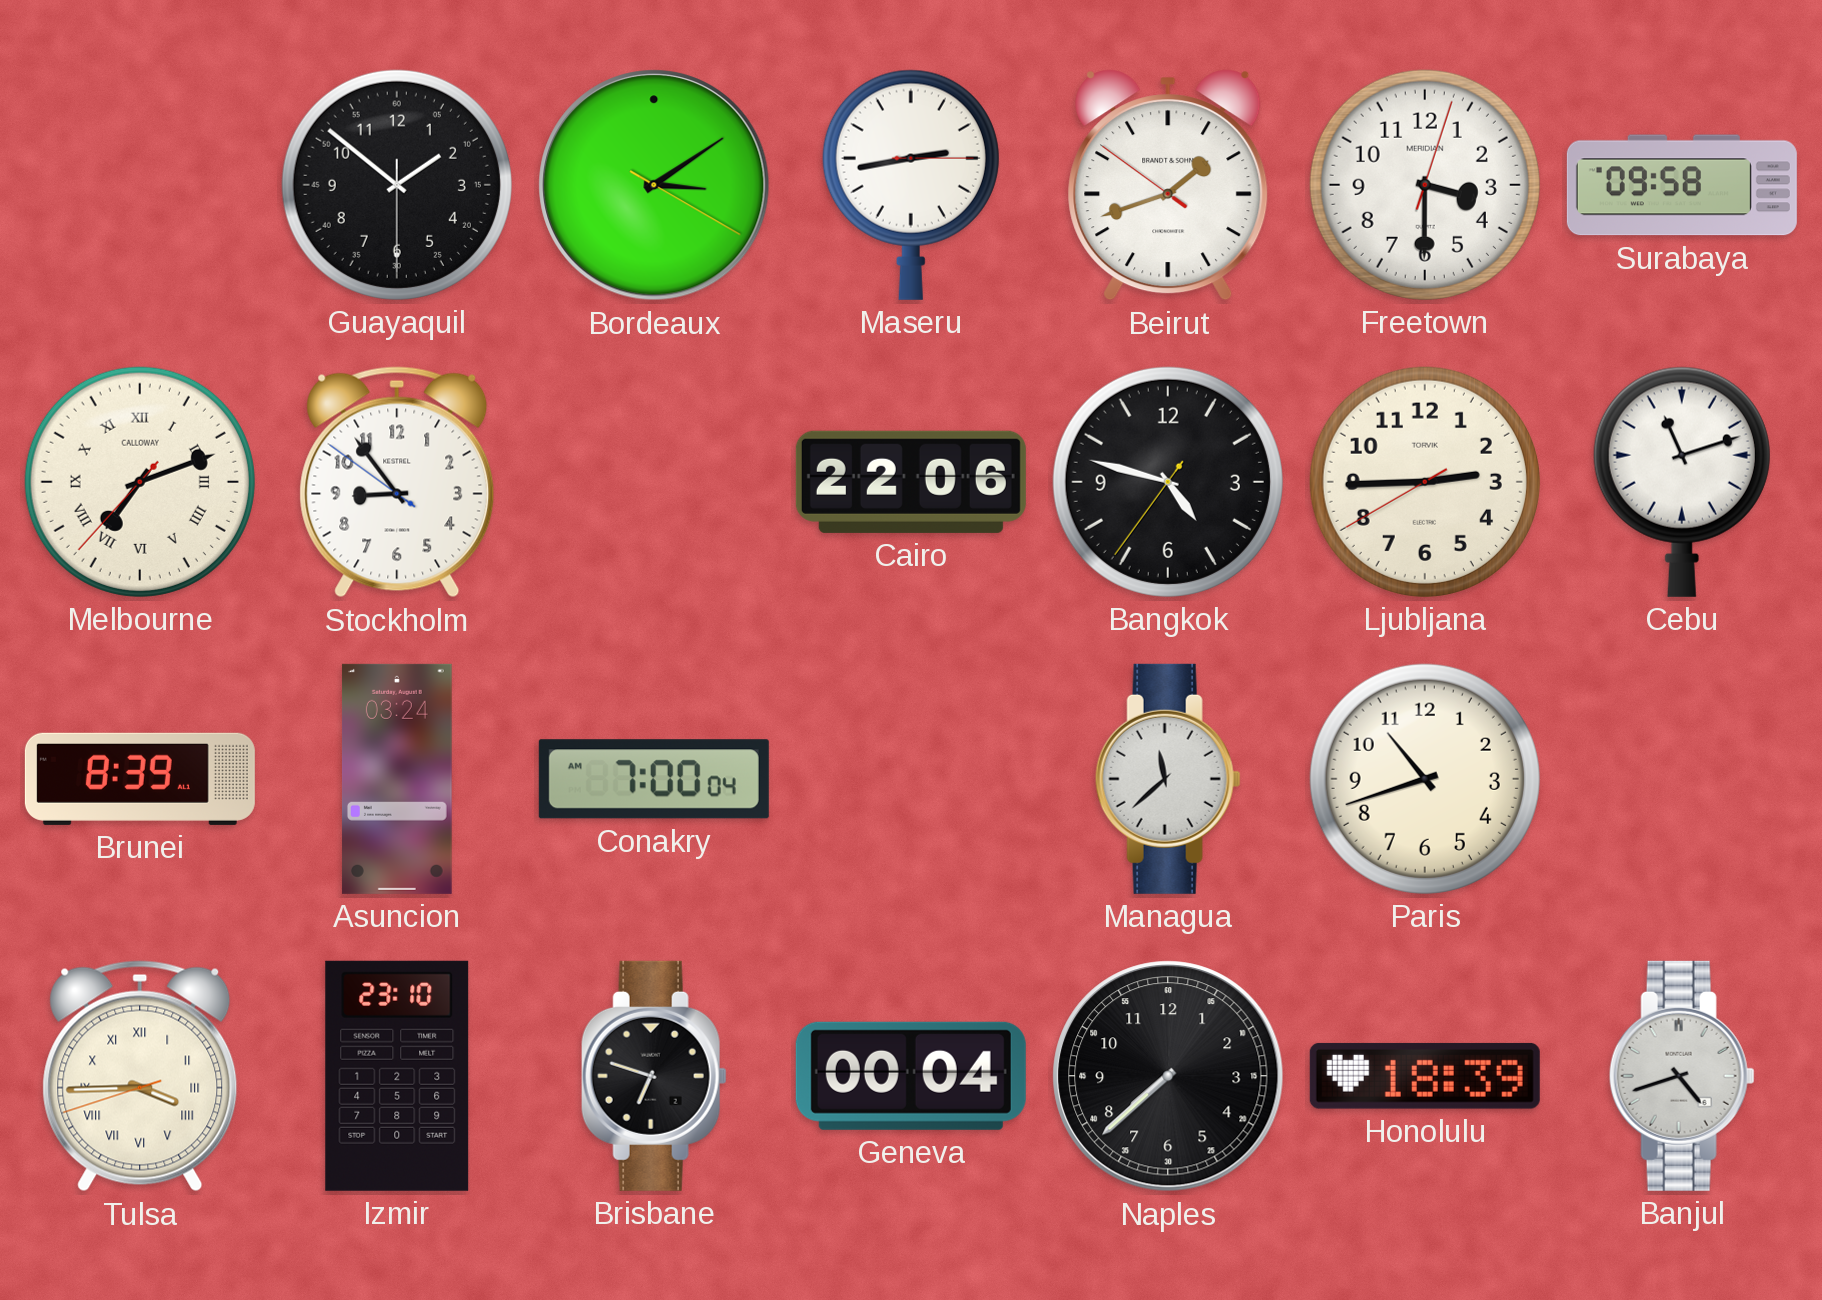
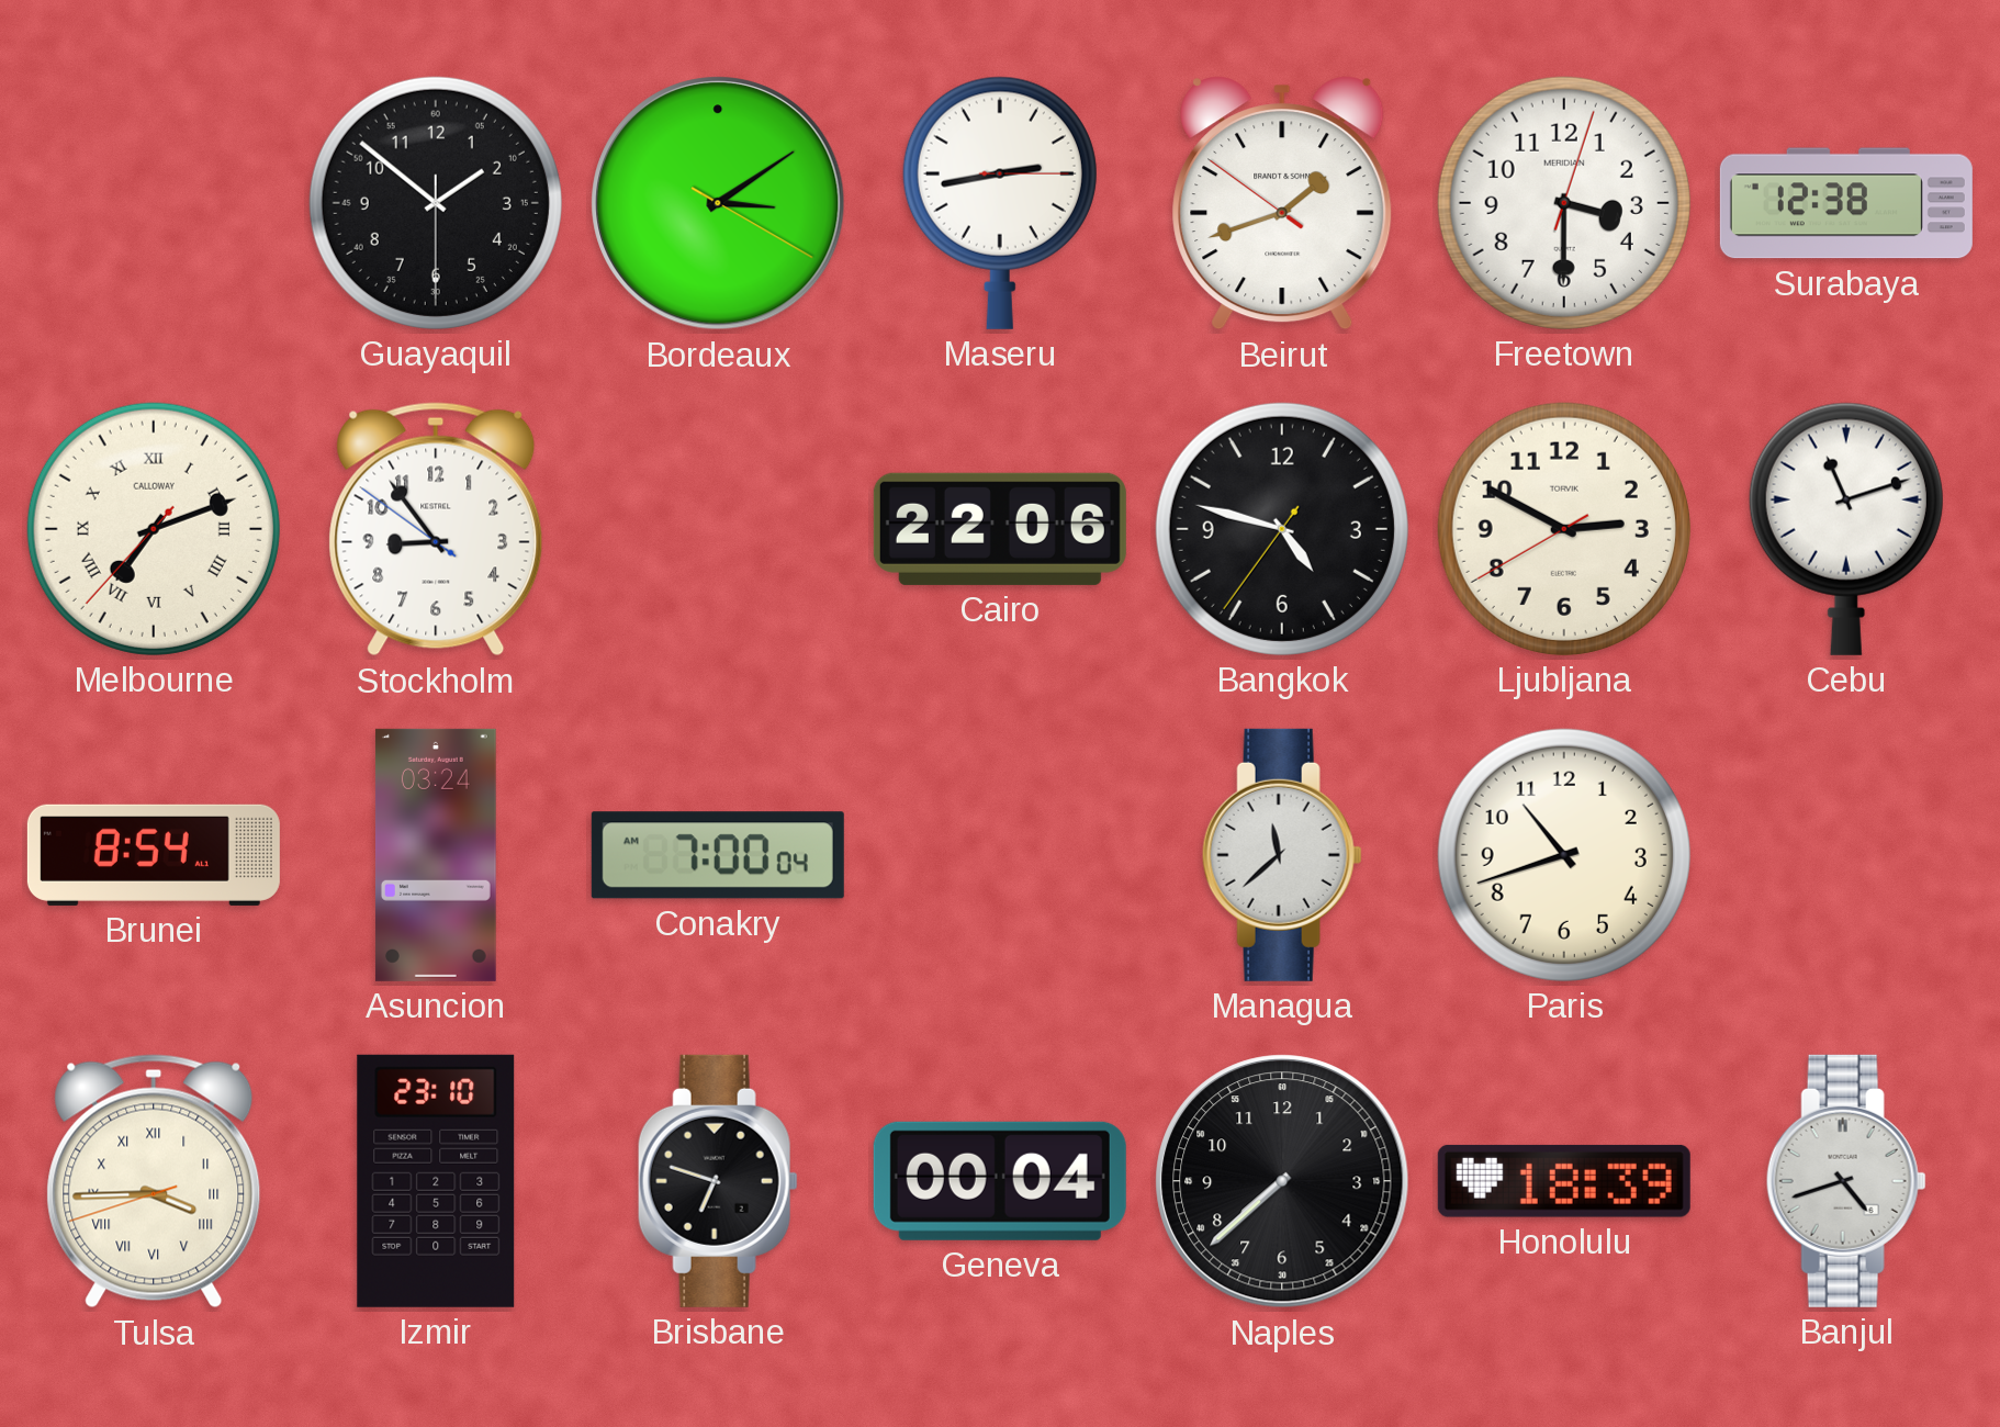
Surabaya: 09:58 -> 12:38
Ljubljana: 2:44 -> 2:49
Brunei: 8:39 -> 8:54
